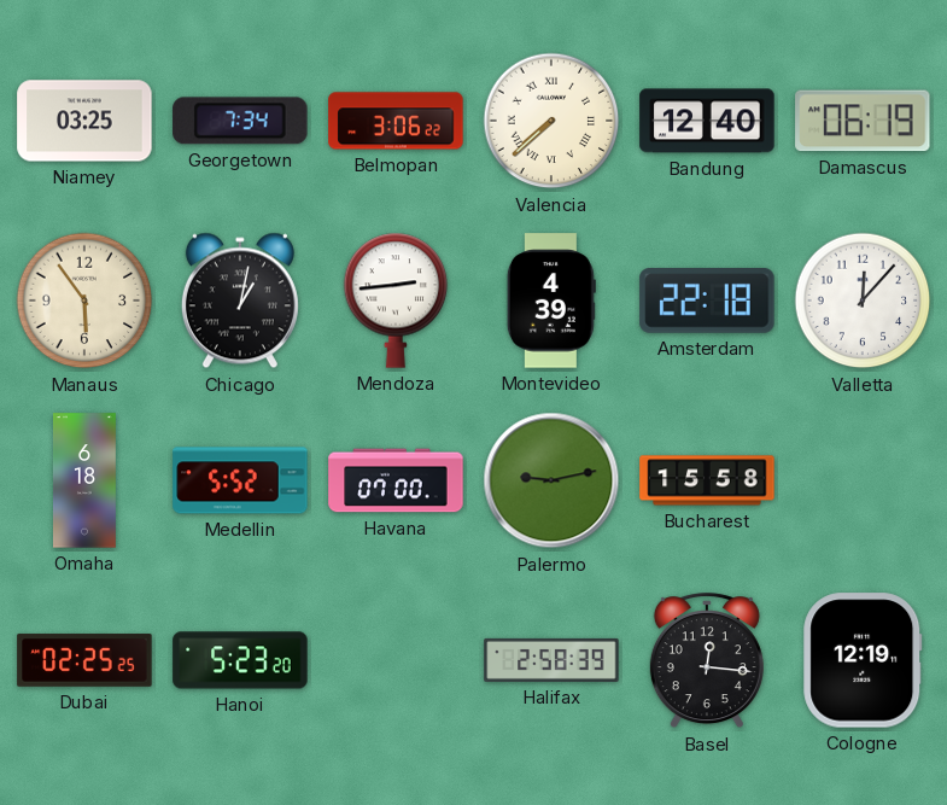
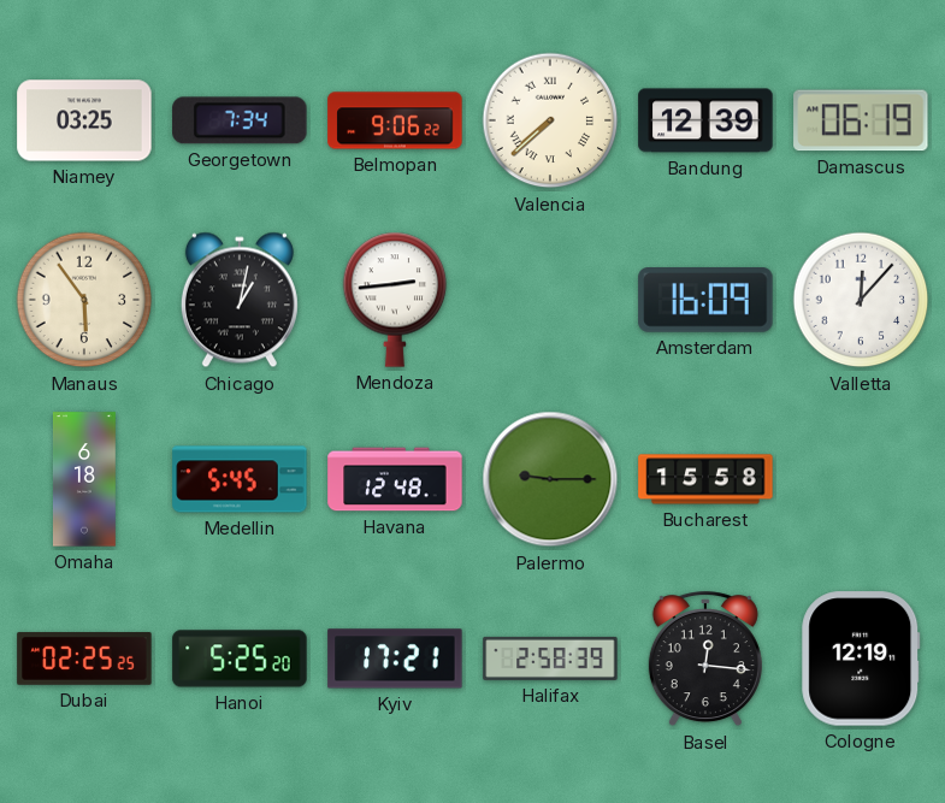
Belmopan: 3:06 -> 9:06
Bandung: 12:40 -> 12:39
Montevideo: 4:39 -> none
Amsterdam: 22:18 -> 16:09
Medellin: 5:52 -> 5:45
Havana: 07:00 -> 12:48
Palermo: 9:13 -> 9:15
Hanoi: 5:23 -> 5:25
Kyiv: none -> 17:21
